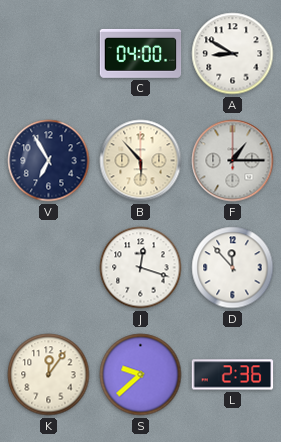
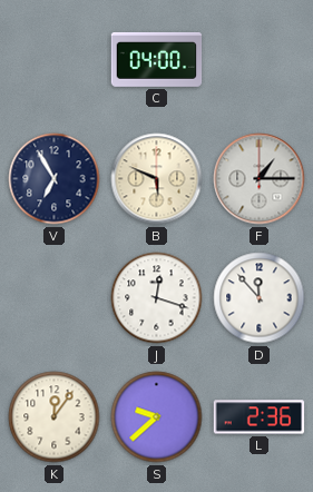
A: 8:50 -> none
B: 5:53 -> 5:49
